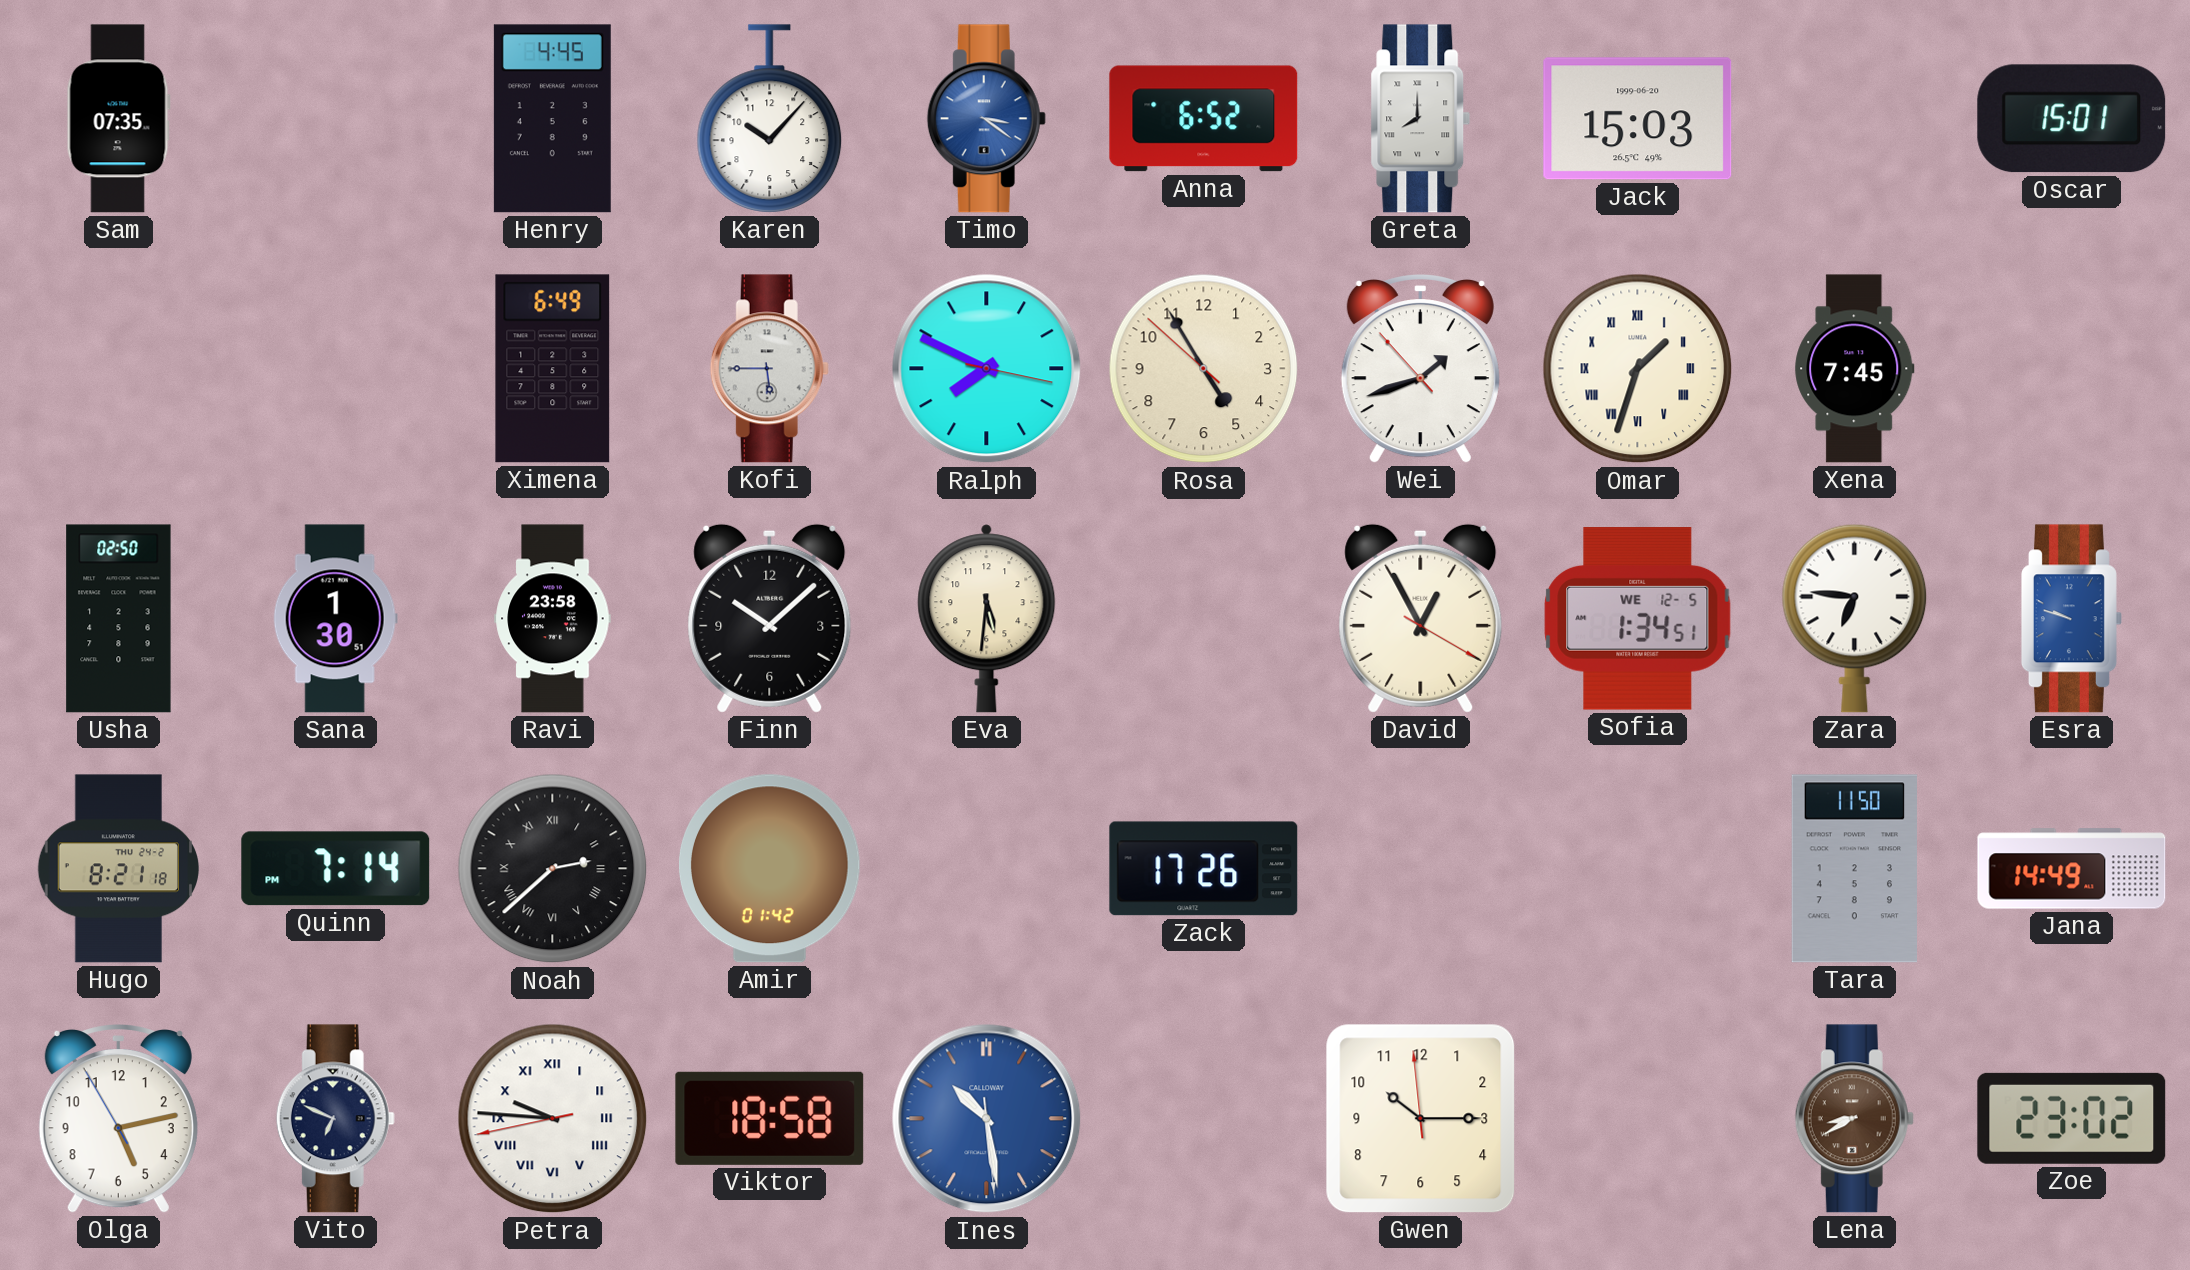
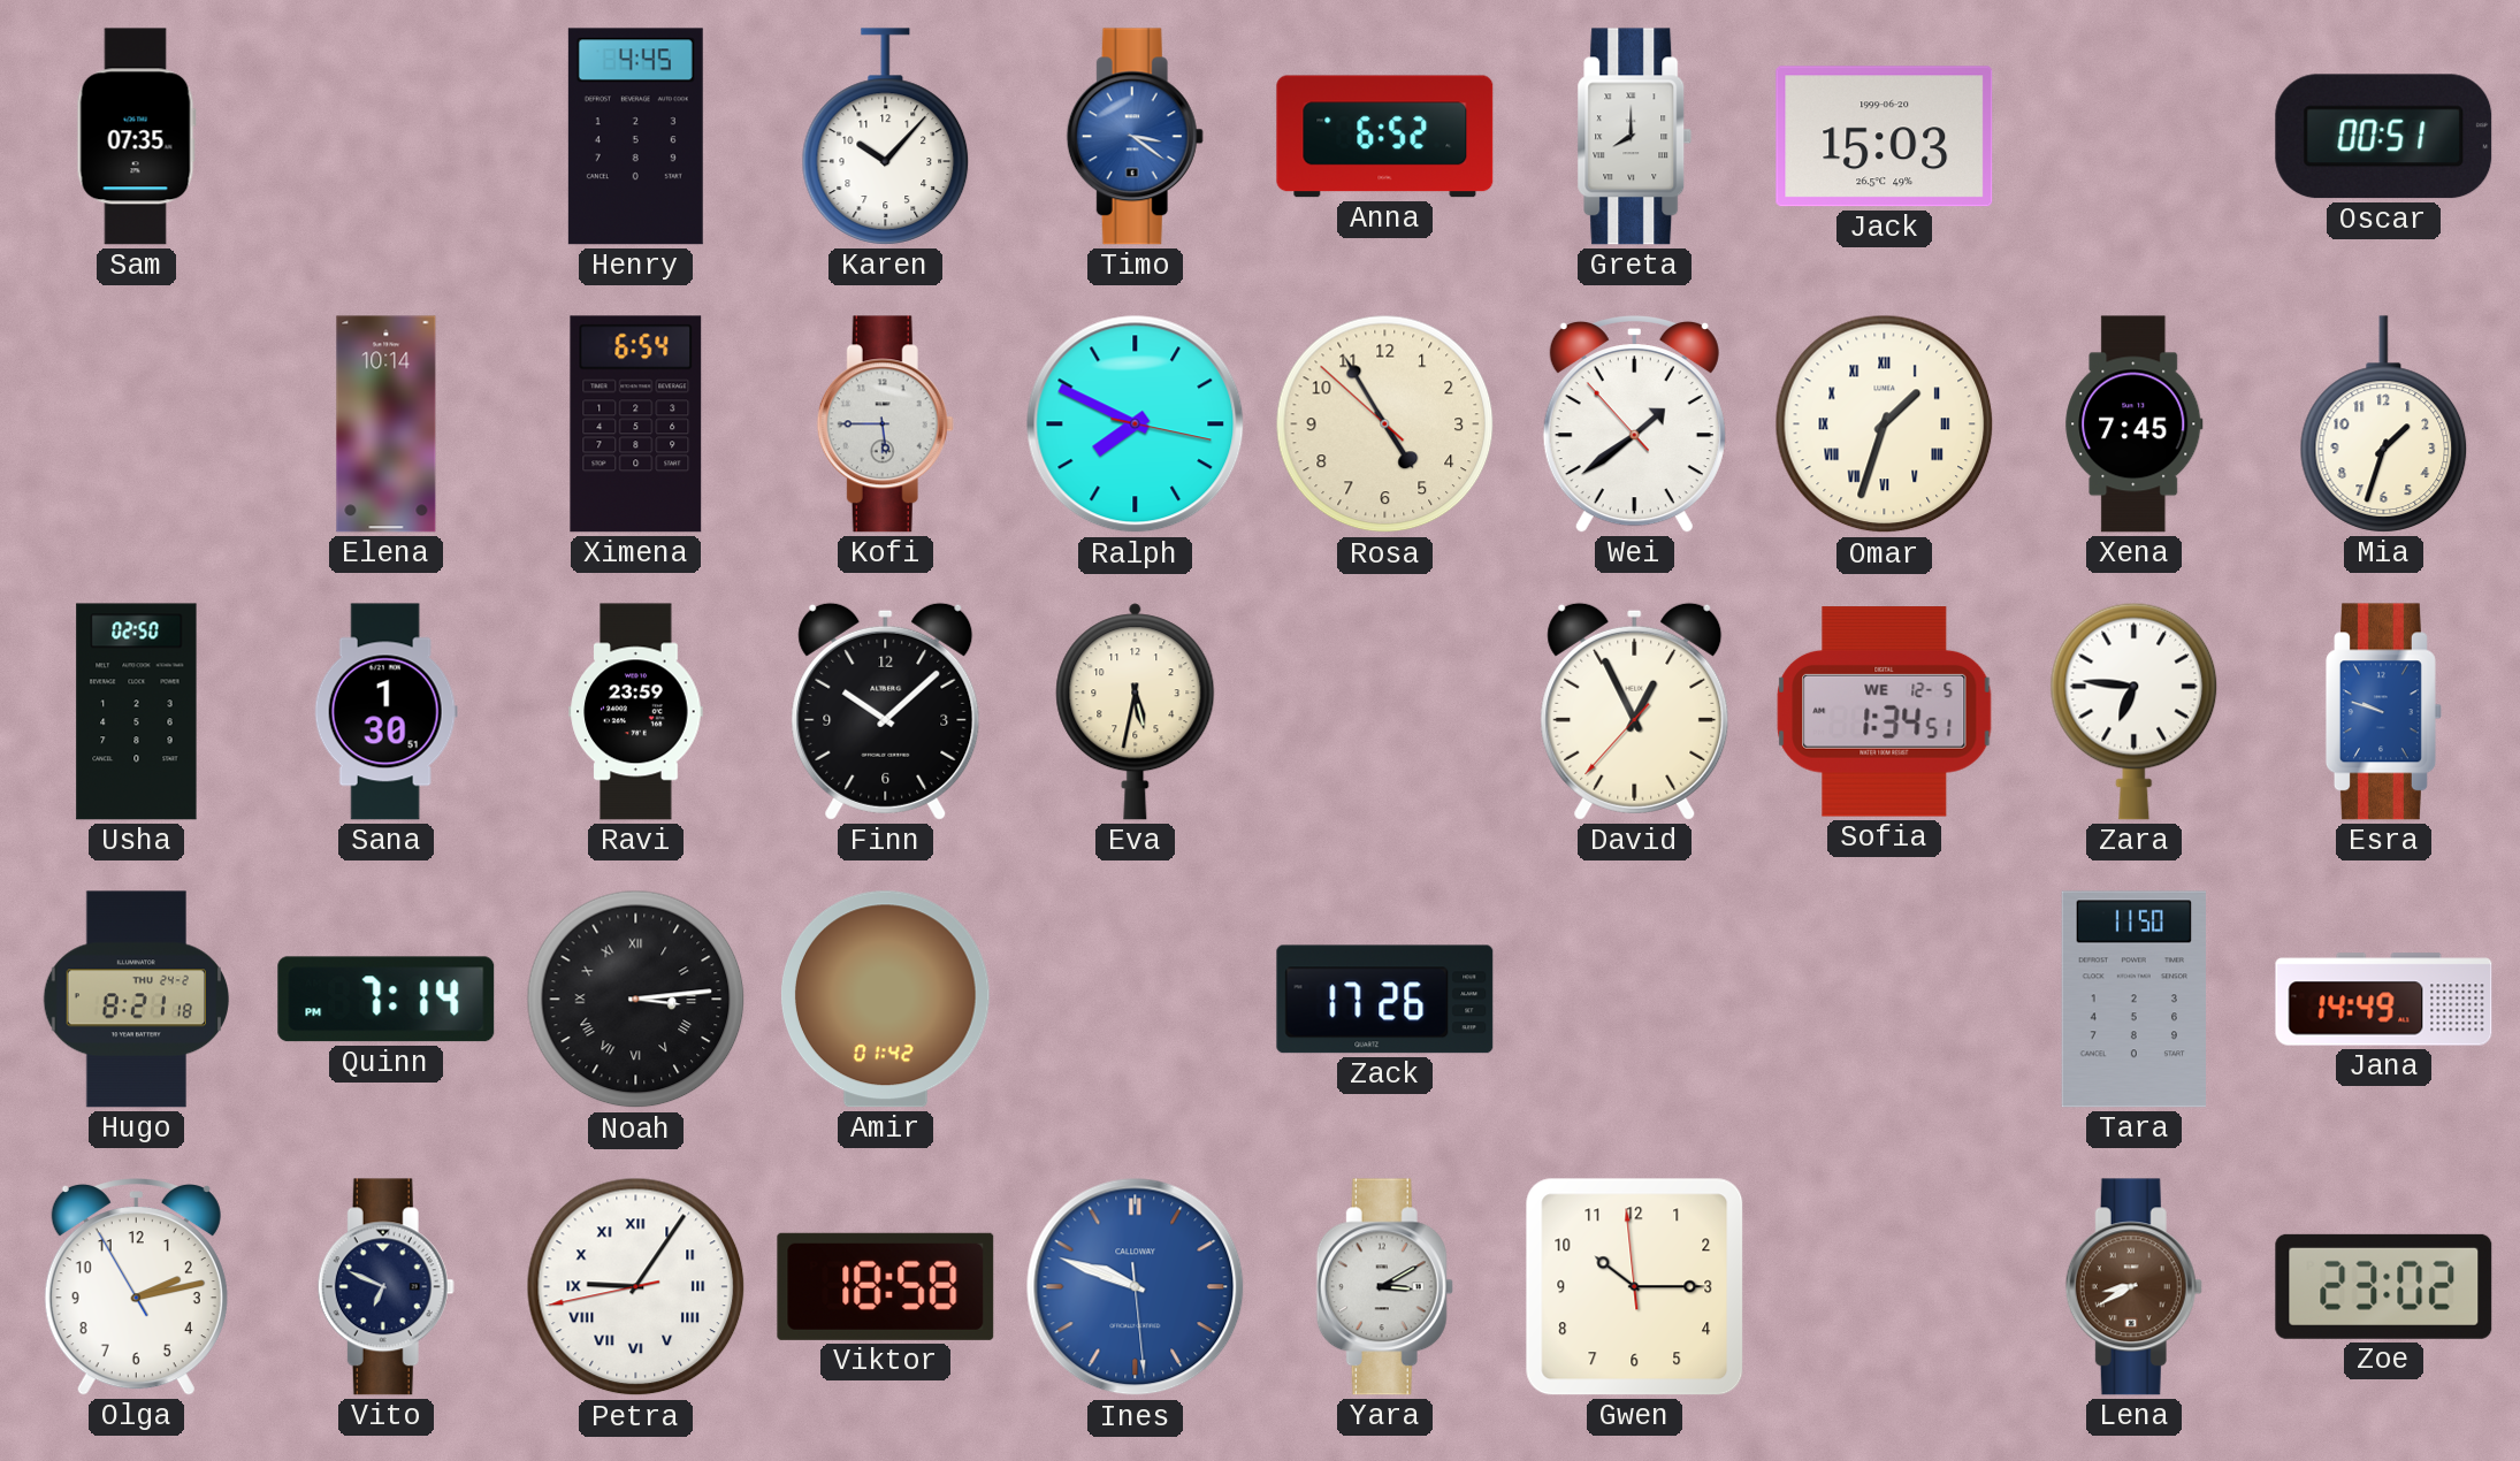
Oscar: 15:01 -> 00:51
Elena: none -> 10:14
Ximena: 6:49 -> 6:54
Wei: 1:41 -> 1:38
Mia: none -> 1:33
Ravi: 23:58 -> 23:59
Eva: 5:31 -> 5:32
David: 12:55:20 -> 12:55:37
Noah: 2:38 -> 3:14
Olga: 5:12 -> 2:12
Petra: 9:45 -> 9:05
Ines: 10:28 -> 9:48
Yara: none -> 3:10
